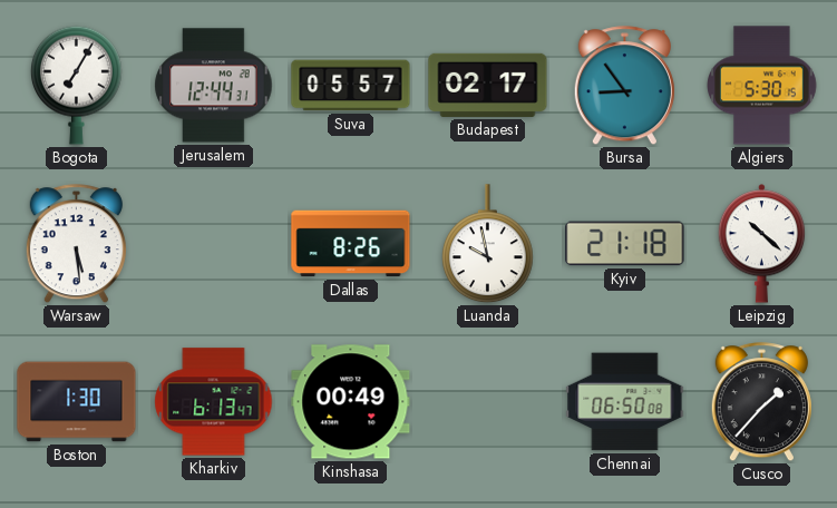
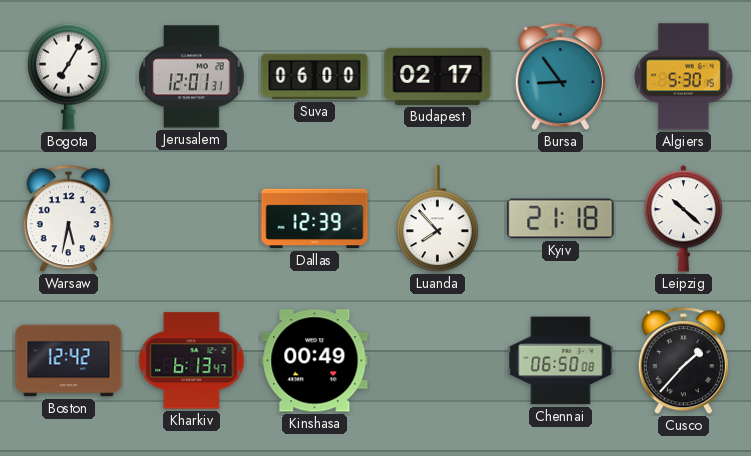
Jerusalem: 12:44 -> 12:01
Suva: 05:57 -> 06:00
Warsaw: 5:29 -> 5:32
Dallas: 8:26 -> 12:39
Luanda: 9:58 -> 7:53
Boston: 1:30 -> 12:42
